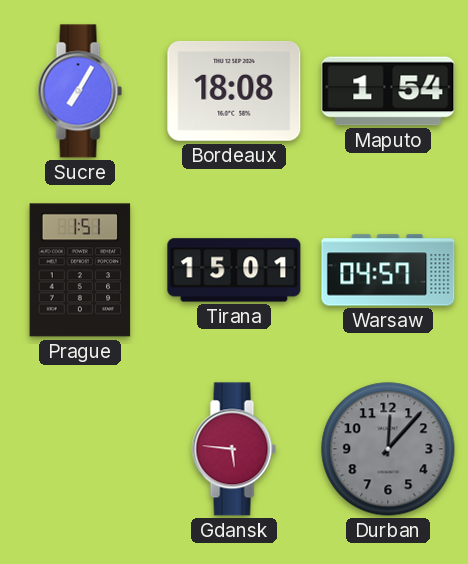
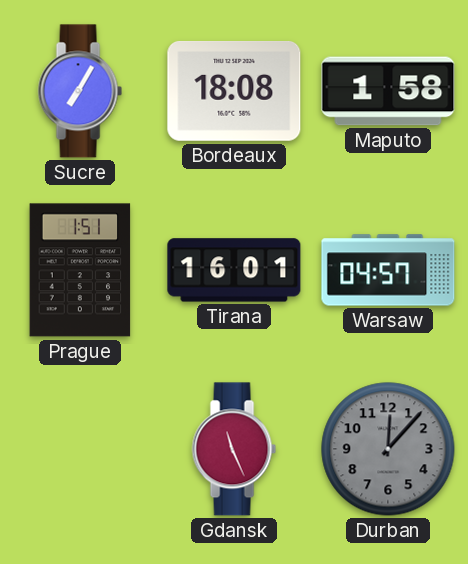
Maputo: 1:54 -> 1:58
Tirana: 15:01 -> 16:01
Gdansk: 5:46 -> 11:26
